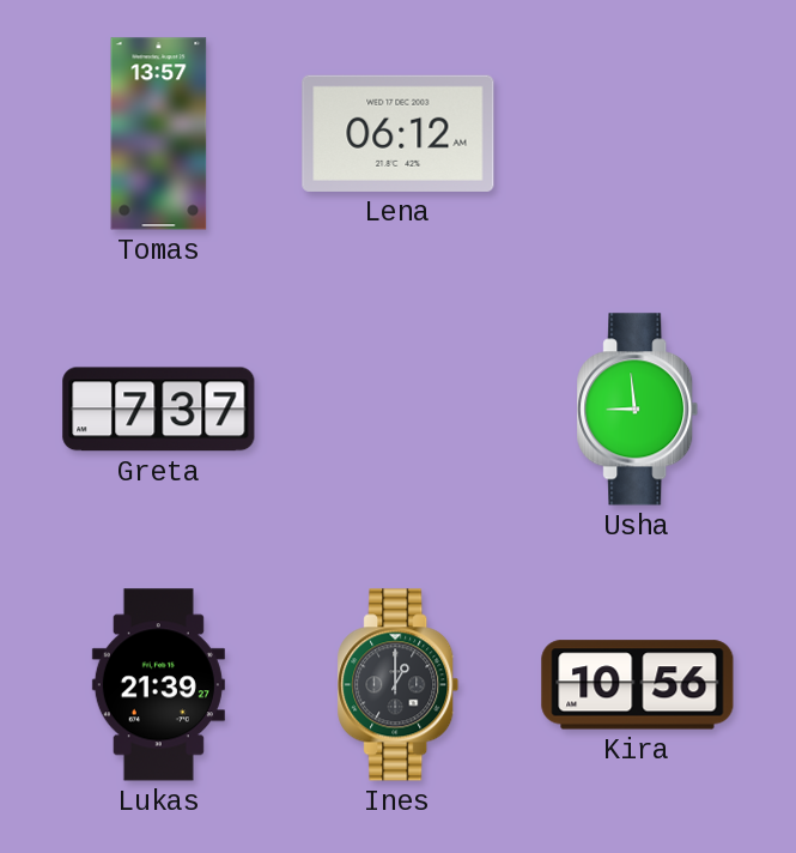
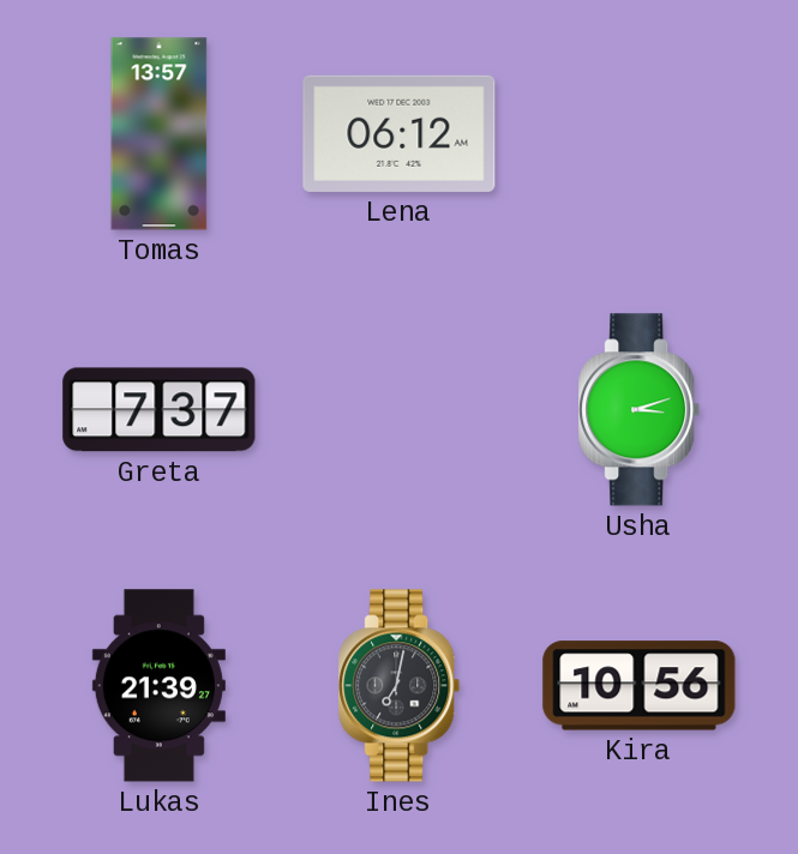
Usha: 8:59 -> 3:12
Ines: 1:00 -> 7:02
